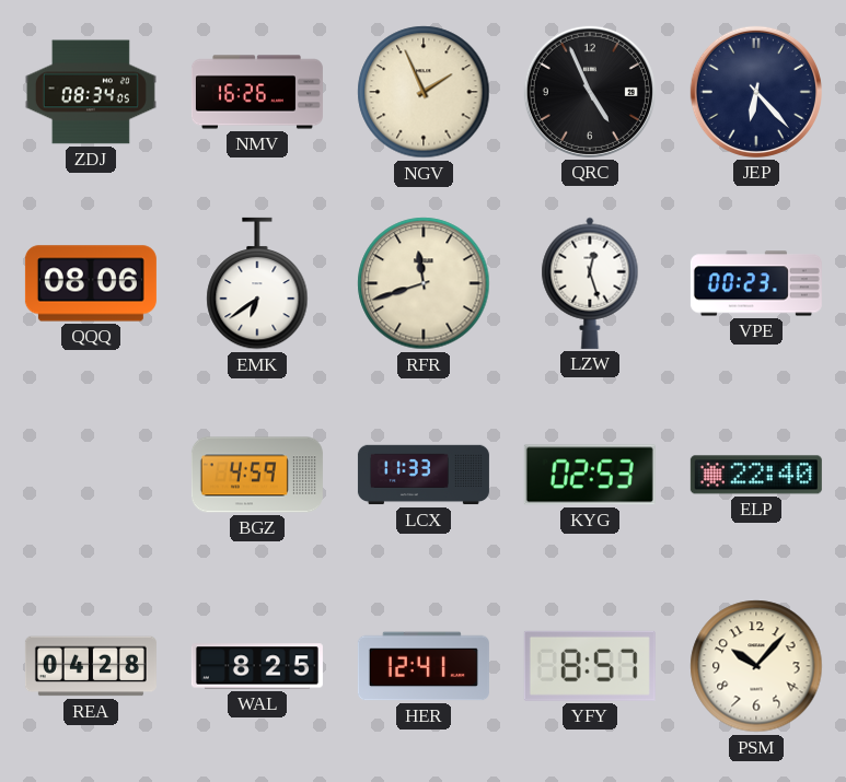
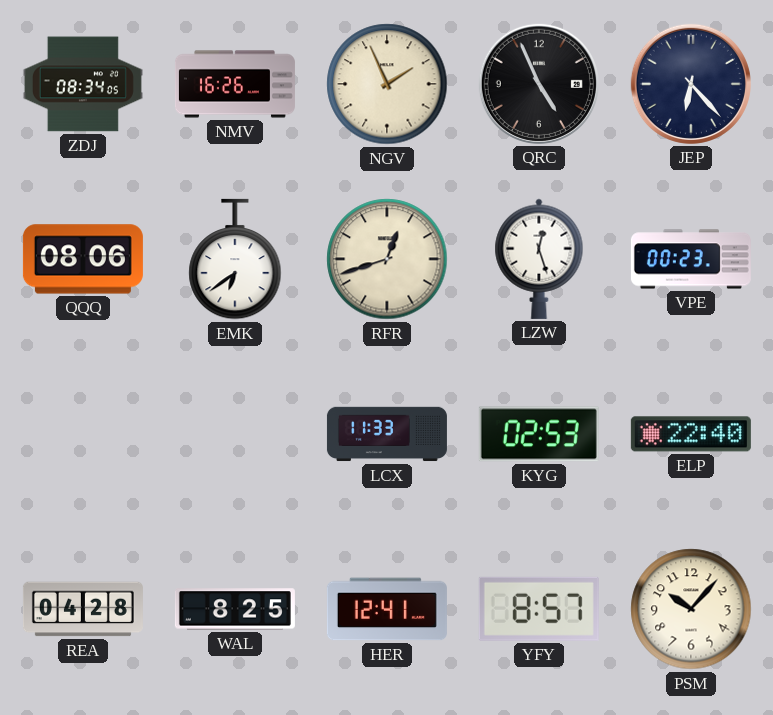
RFR: 11:42 -> 12:42
BGZ: 4:59 -> none
